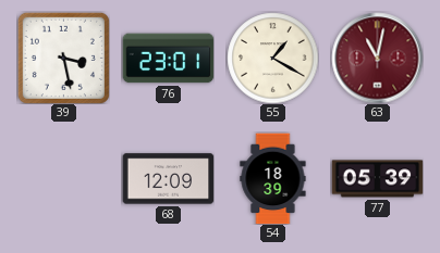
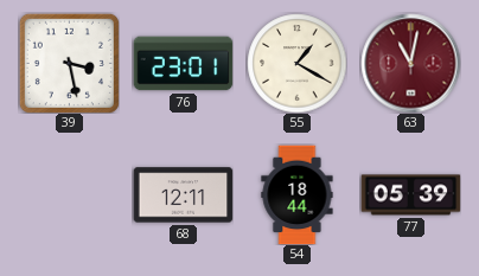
68: 12:09 -> 12:11
54: 18:39 -> 18:44
